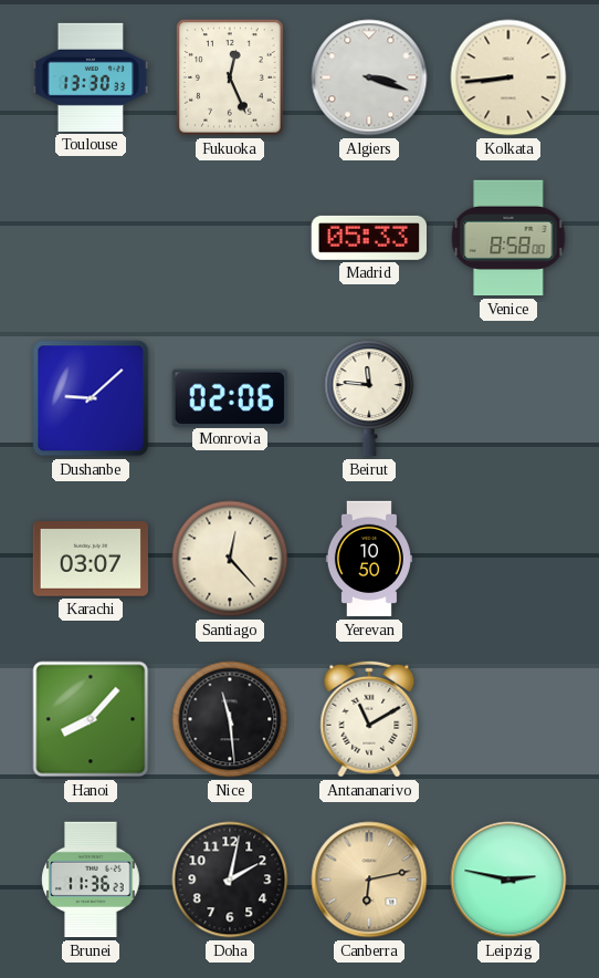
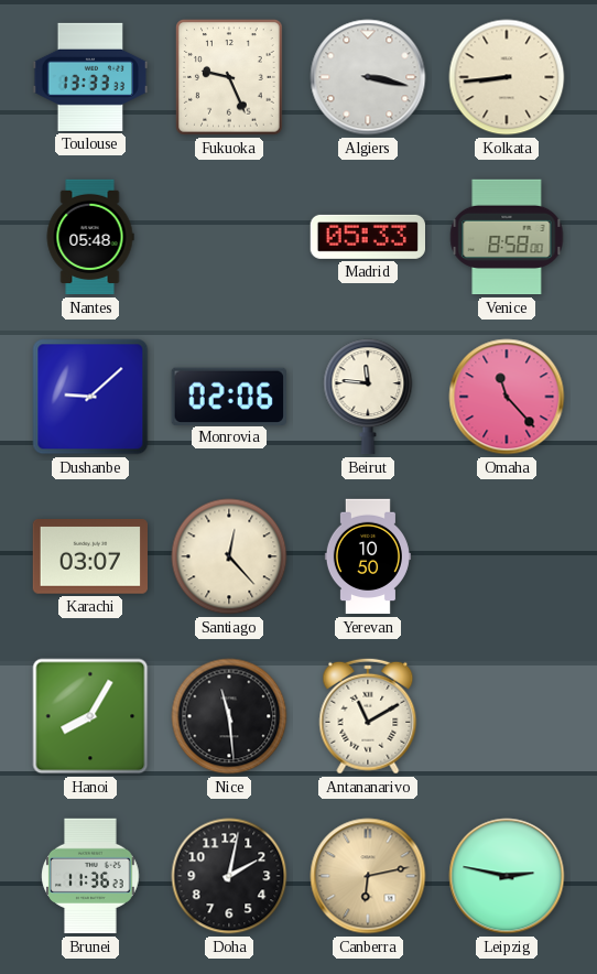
Toulouse: 13:30 -> 13:33
Fukuoka: 12:26 -> 9:26
Algiers: 3:18 -> 3:17
Nantes: none -> 05:48
Omaha: none -> 11:23
Hanoi: 8:07 -> 8:05
